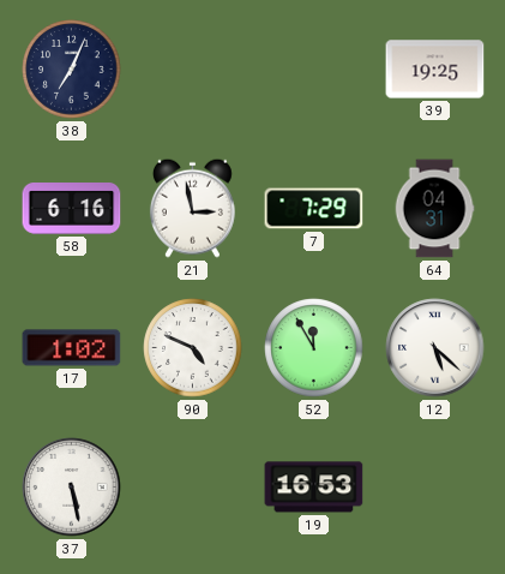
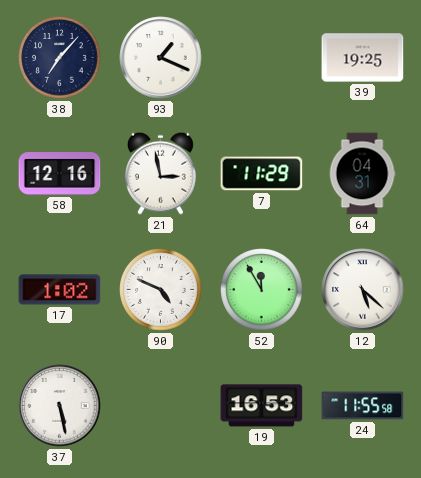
38: 7:04 -> 7:07
93: none -> 1:19
58: 6:16 -> 12:16
7: 7:29 -> 11:29
24: none -> 11:55
